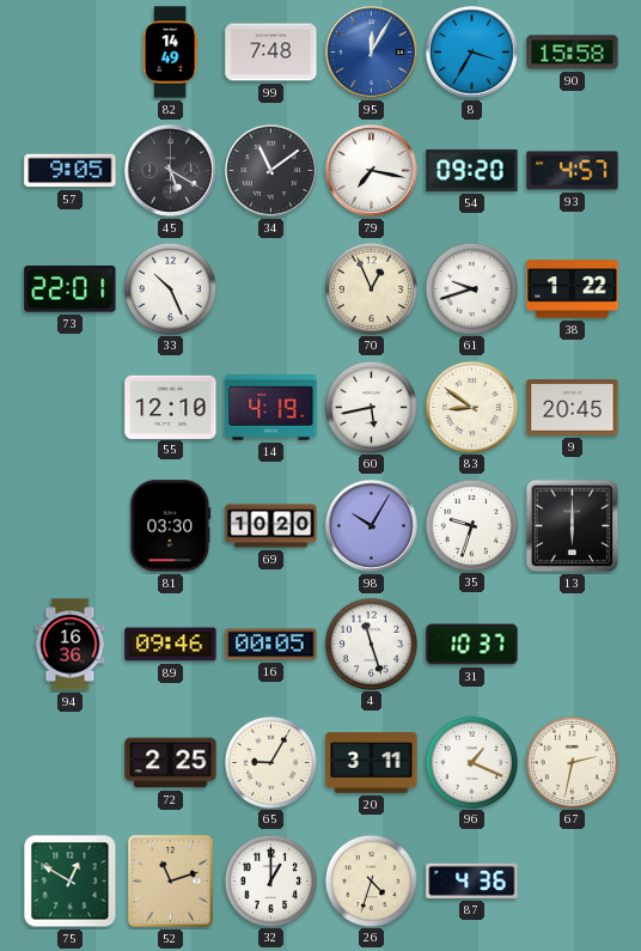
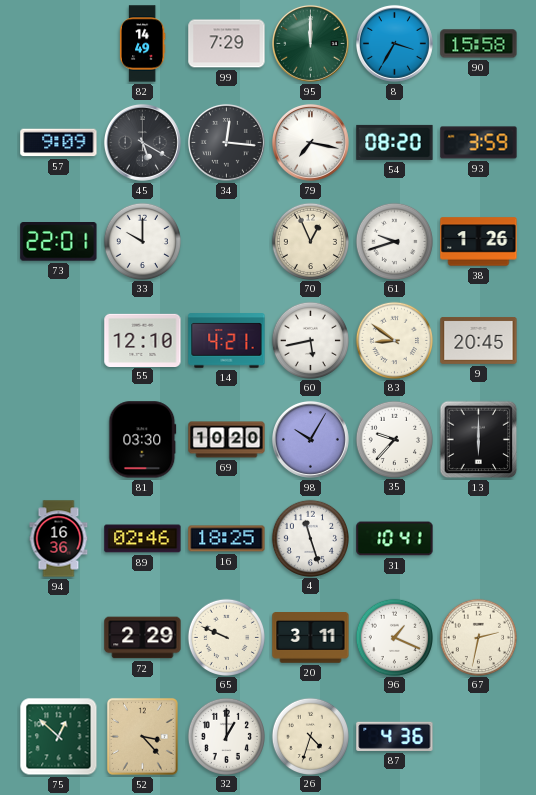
99: 7:48 -> 7:29
95: 12:05 -> 12:00
95 dial: blue -> green
57: 9:05 -> 9:09
34: 11:09 -> 12:16
54: 09:20 -> 08:20
93: 4:57 -> 3:59
33: 10:26 -> 10:00
38: 1:22 -> 1:26
14: 4:19 -> 4:21
35: 9:33 -> 9:37
89: 09:46 -> 02:46
16: 00:05 -> 18:25
31: 10:37 -> 10:41
72: 2:25 -> 2:29
65: 9:05 -> 9:49
75: 12:50 -> 12:52
52: 11:12 -> 3:23
